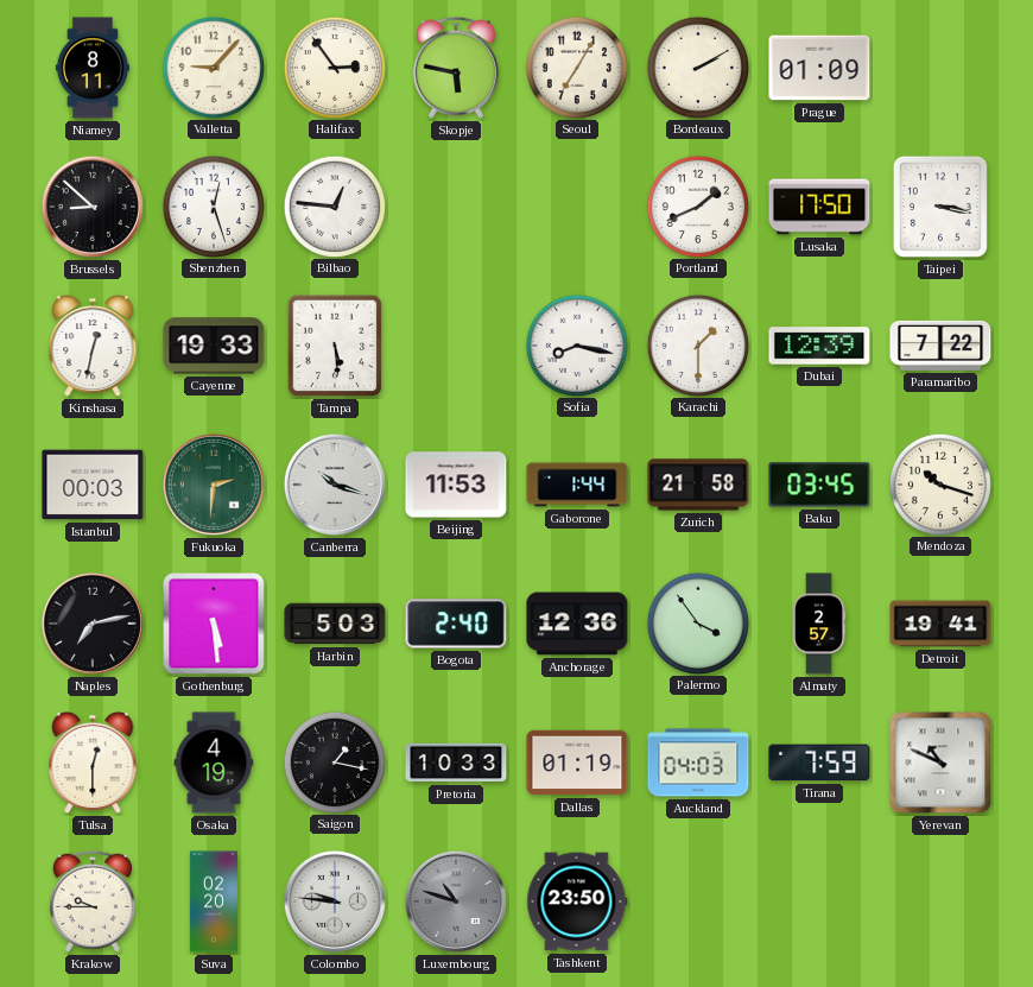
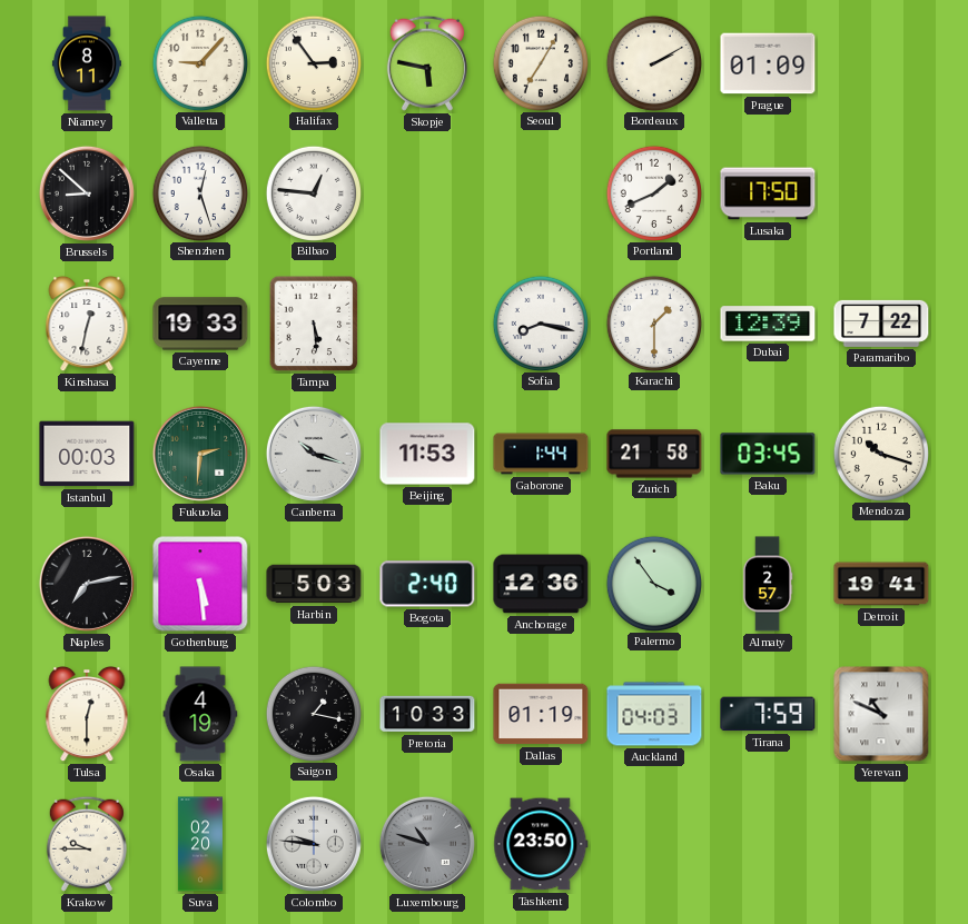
Taipei: 3:17 -> none
